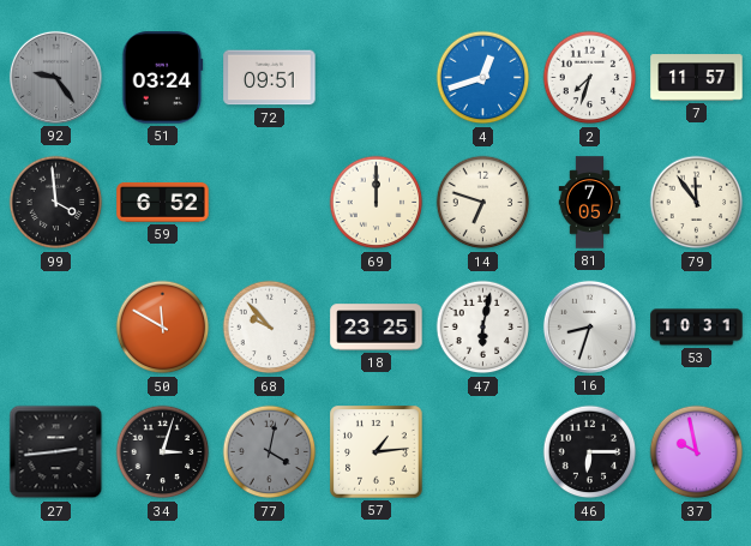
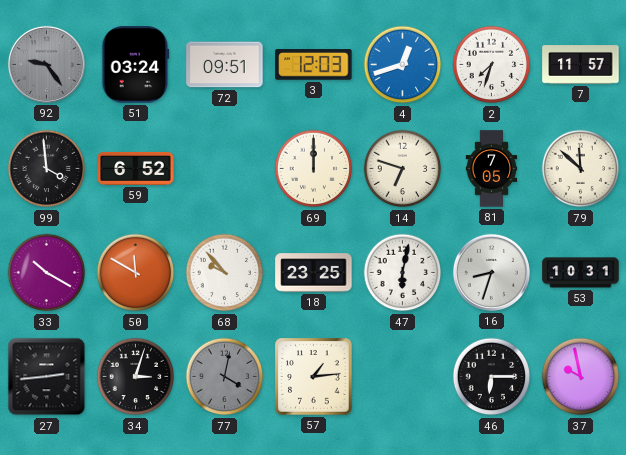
3: none -> 12:03
79: 11:54 -> 11:52
33: none -> 10:20
